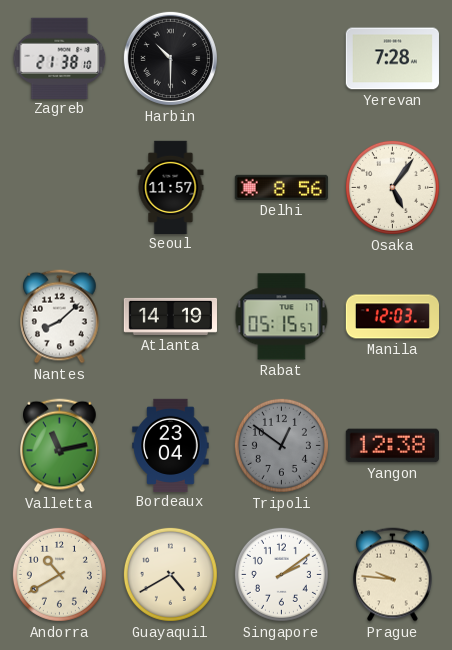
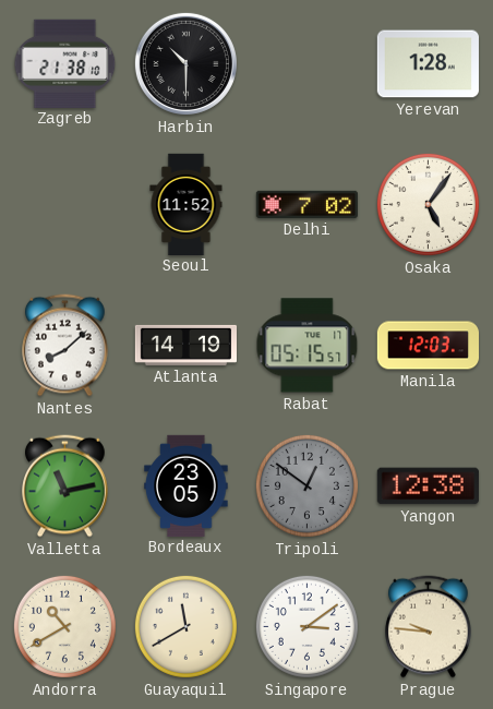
Yerevan: 7:28 -> 1:28
Seoul: 11:57 -> 11:52
Delhi: 8:56 -> 7:02
Bordeaux: 23:04 -> 23:05
Guayaquil: 4:40 -> 11:40
Singapore: 2:09 -> 3:09
